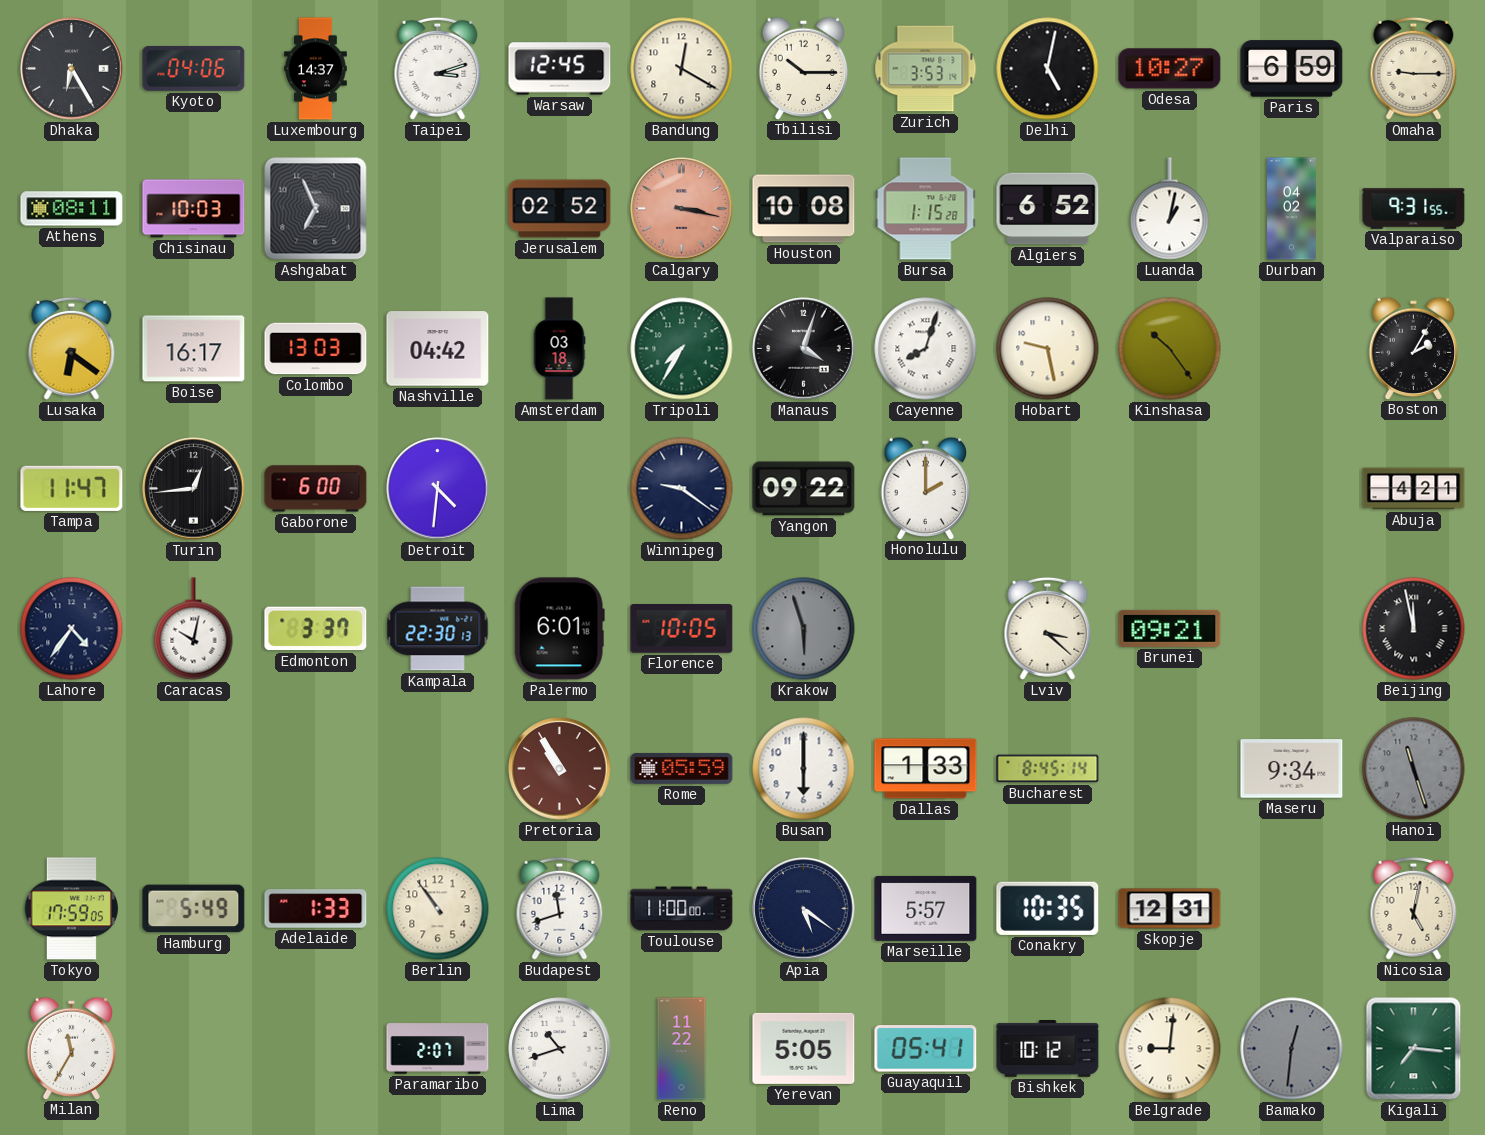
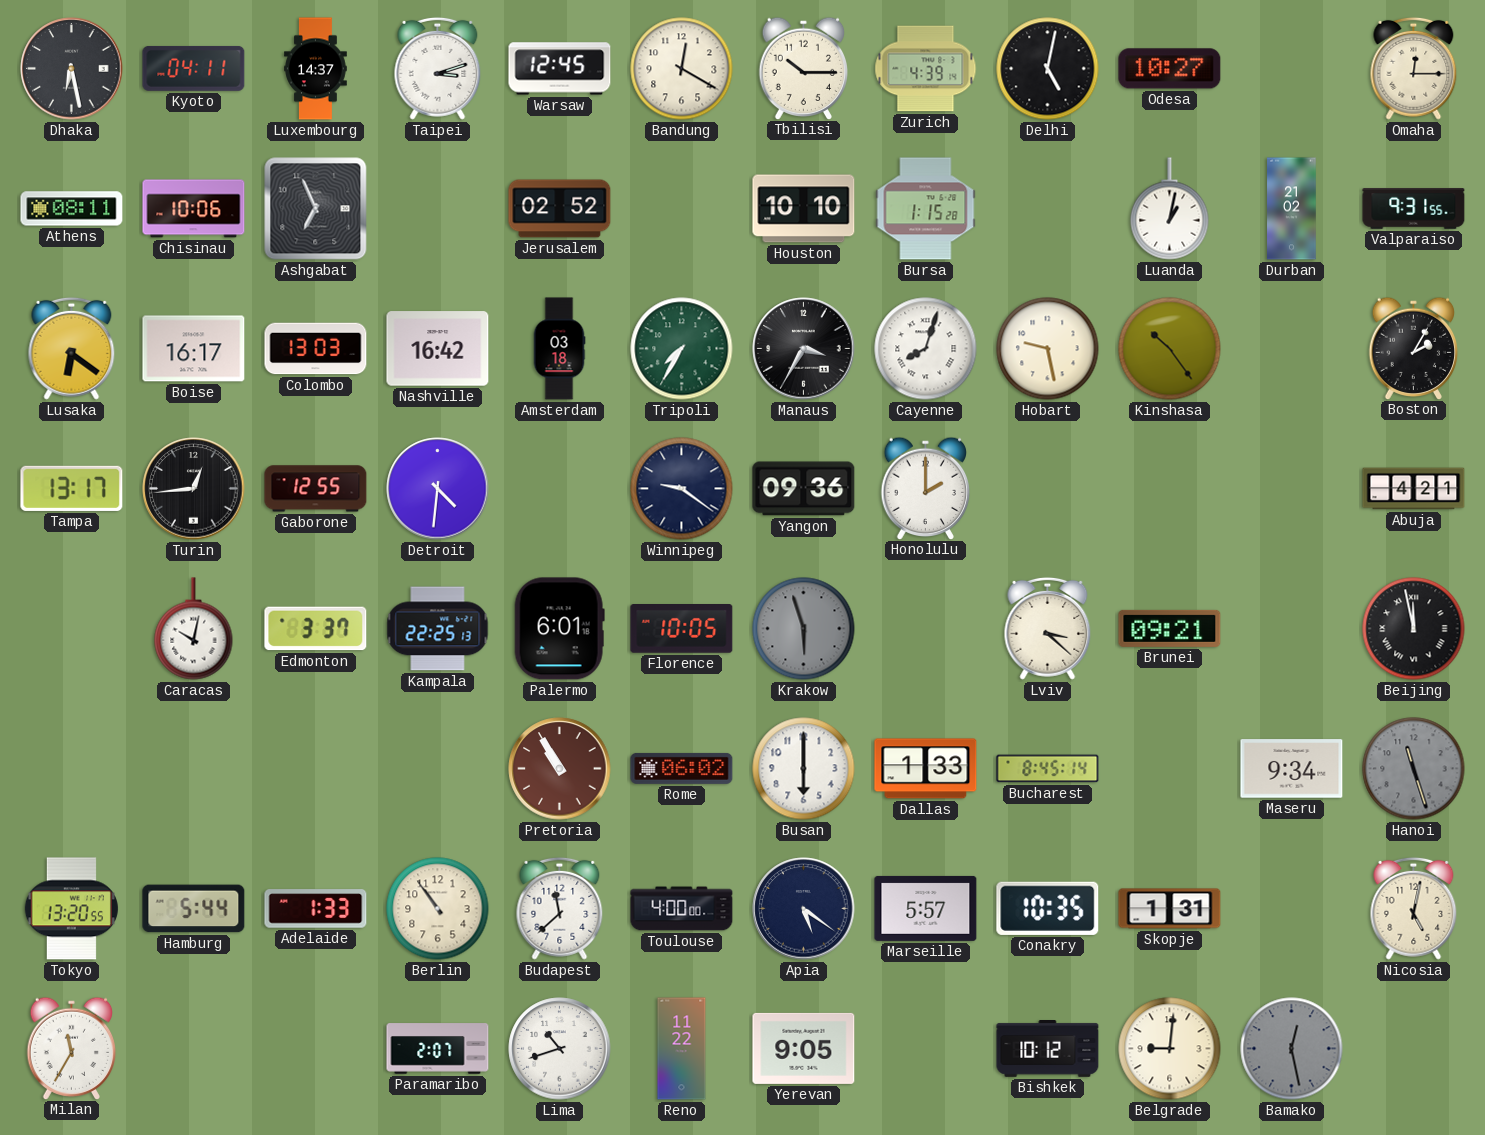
Dhaka: 6:25 -> 6:28
Kyoto: 04:06 -> 04:11
Zurich: 3:53 -> 4:39
Paris: 6:59 -> none
Omaha: 9:15 -> 12:15
Chisinau: 10:03 -> 10:06
Calgary: 3:17 -> none
Houston: 10:08 -> 10:10
Algiers: 6:52 -> none
Durban: 04:02 -> 21:02
Nashville: 04:42 -> 16:42
Manaus: 4:03 -> 3:35
Tampa: 11:47 -> 13:17
Gaborone: 6:00 -> 12:55
Yangon: 09:22 -> 09:36
Lahore: 4:36 -> none
Kampala: 22:30 -> 22:25
Rome: 05:59 -> 06:02
Tokyo: 17:59 -> 13:20
Hamburg: 5:49 -> 5:44
Budapest: 11:42 -> 11:38
Toulouse: 11:00 -> 4:00
Skopje: 12:31 -> 1:31
Yerevan: 5:05 -> 9:05
Guayaquil: 05:41 -> none
Bamako: 12:31 -> 12:28
Kigali: 7:16 -> none
